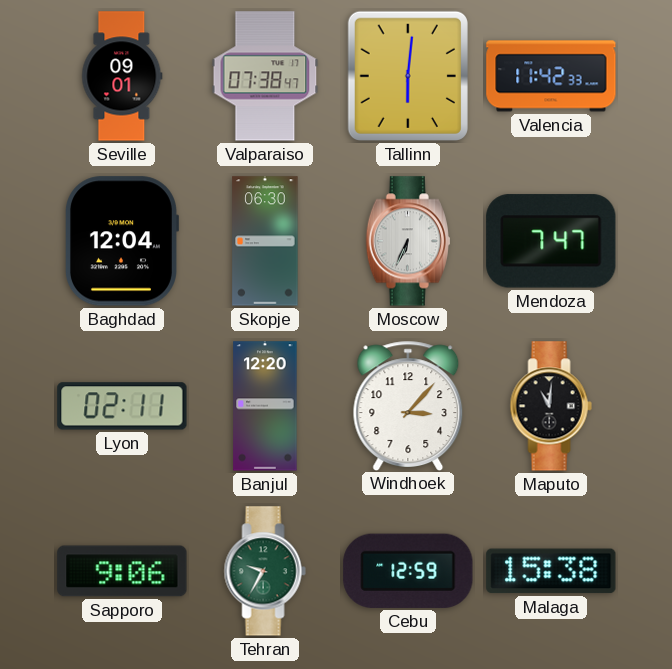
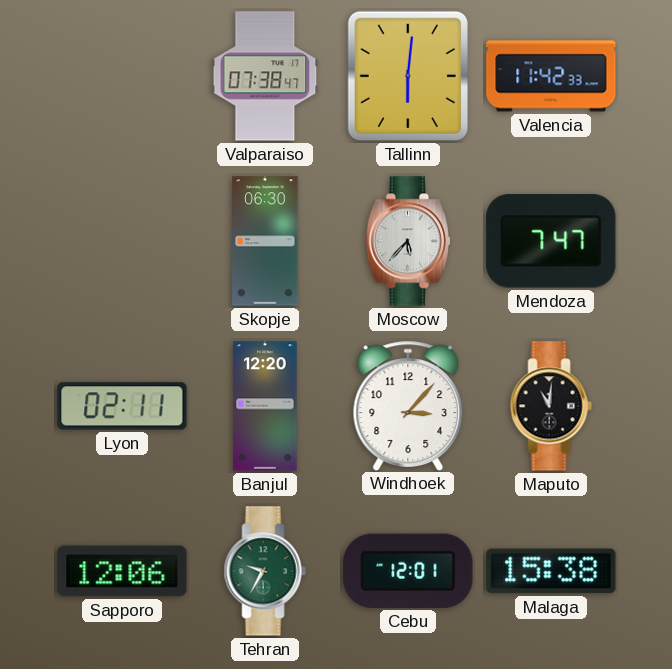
Seville: 09:01 -> none
Baghdad: 12:04 -> none
Moscow: 6:34 -> 5:37
Sapporo: 9:06 -> 12:06
Cebu: 12:59 -> 12:01
